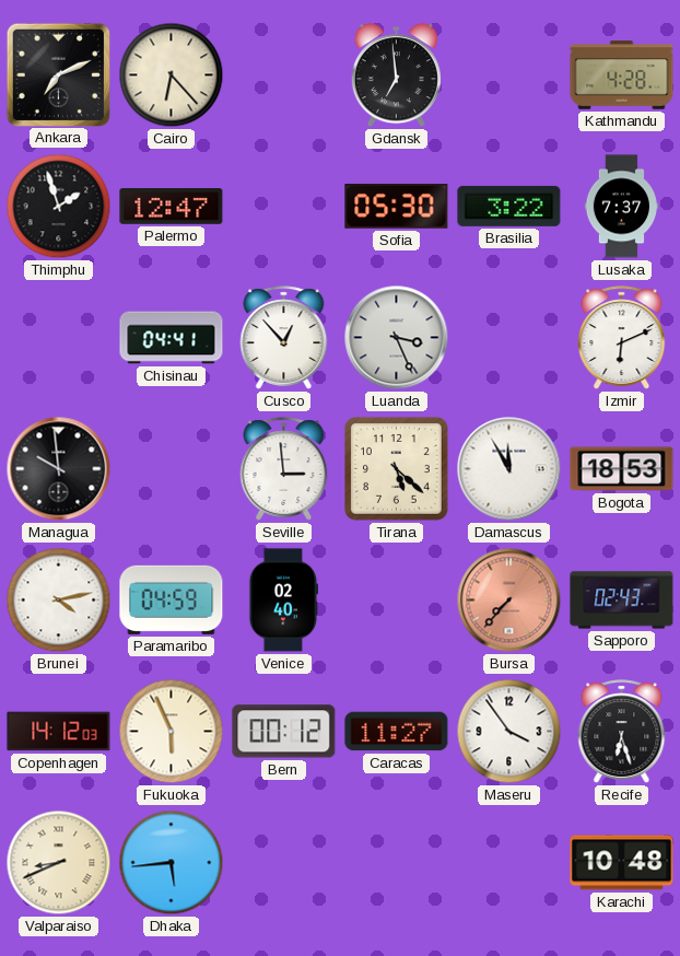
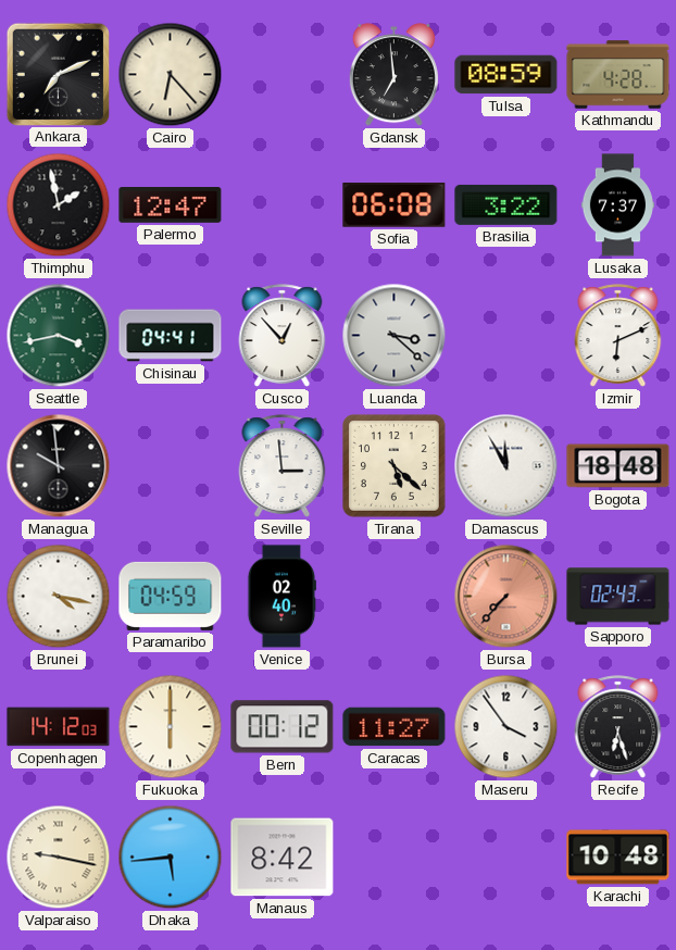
Tulsa: none -> 08:59
Thimphu: 1:57 -> 1:58
Sofia: 05:30 -> 06:08
Seattle: none -> 3:43
Luanda: 3:26 -> 3:22
Bogota: 18:53 -> 18:48
Brunei: 4:13 -> 4:17
Fukuoka: 5:56 -> 6:00
Valparaiso: 8:41 -> 9:17
Manaus: none -> 8:42
